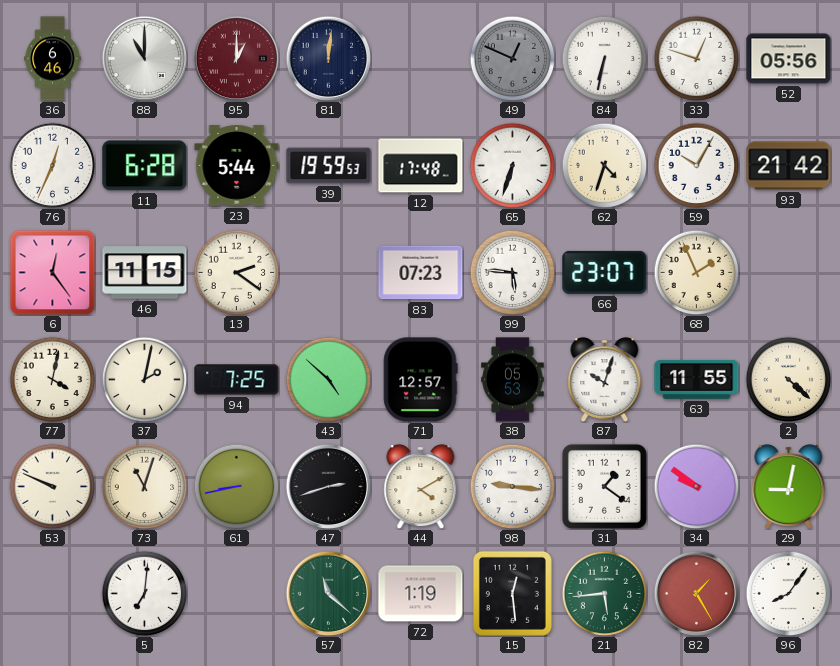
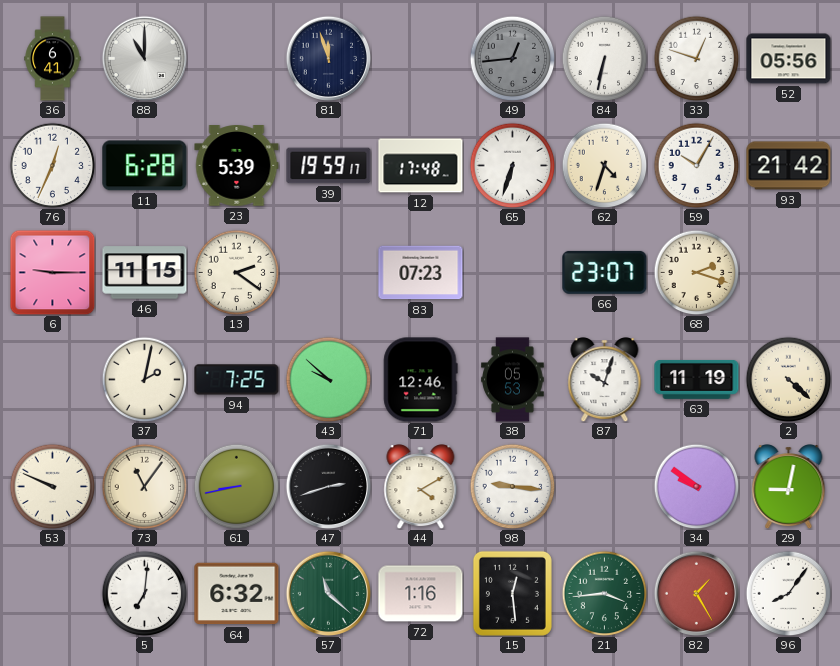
36: 6:46 -> 6:41
95: 1:00 -> none
81: 12:01 -> 11:57
49: 12:49 -> 12:44
23: 5:44 -> 5:39
39: 19:59:53 -> 19:59:17
6: 12:24 -> 9:15
99: 5:46 -> none
68: 1:56 -> 2:18
77: 4:02 -> none
43: 4:52 -> 9:52
71: 12:57 -> 12:46
63: 11:55 -> 11:19
73: 11:03 -> 11:06
31: 1:21 -> none
64: none -> 6:32
72: 1:19 -> 1:16
21: 5:44 -> 3:44
